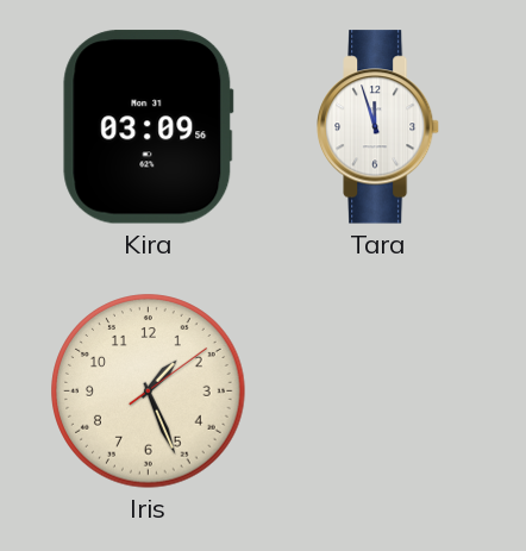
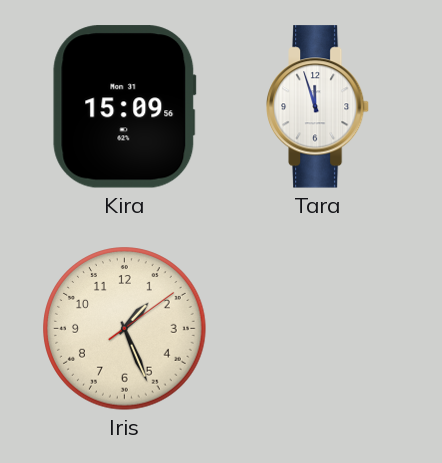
Kira: 03:09 -> 15:09
